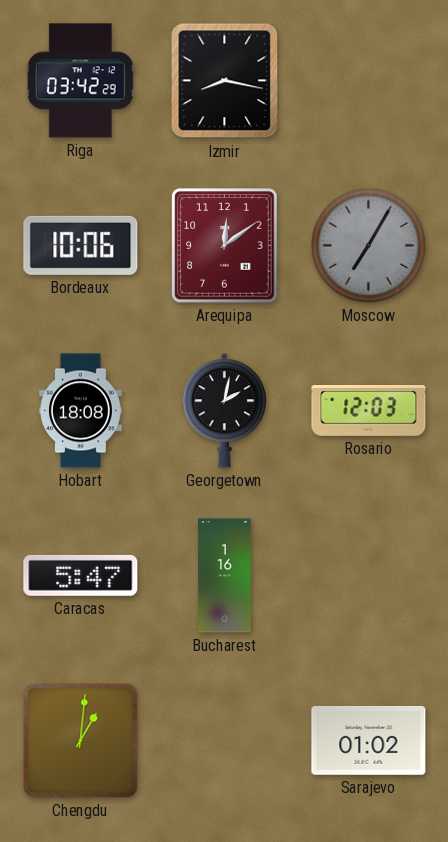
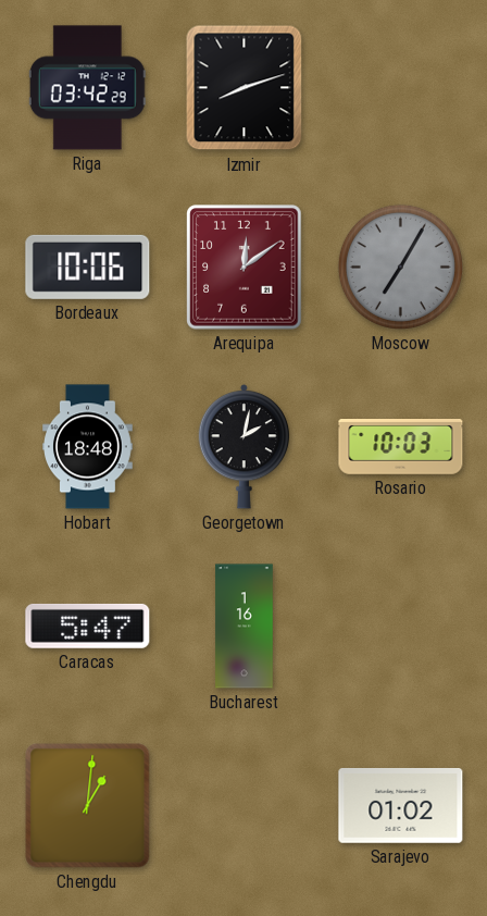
Izmir: 8:17 -> 8:12
Hobart: 18:08 -> 18:48
Rosario: 12:03 -> 10:03
